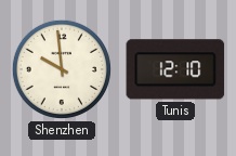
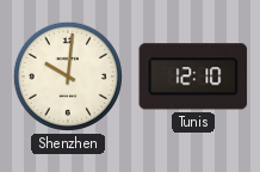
Shenzhen: 9:59 -> 10:01
